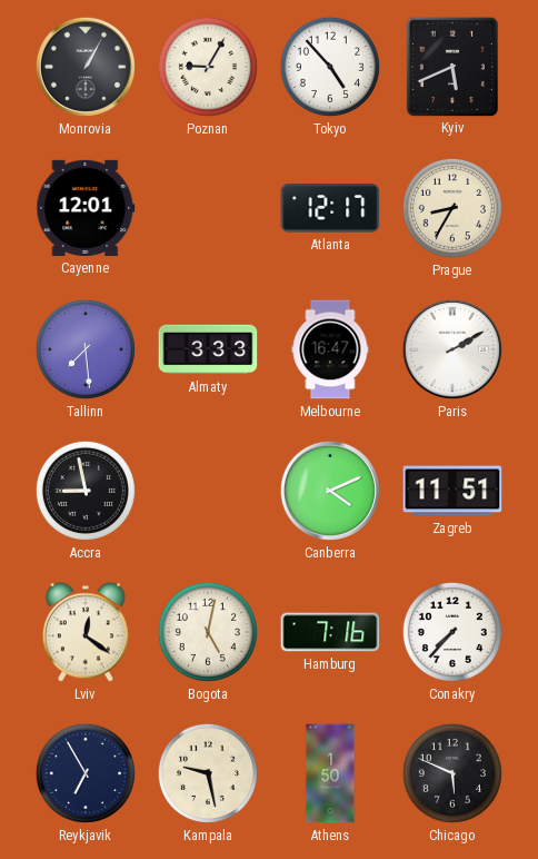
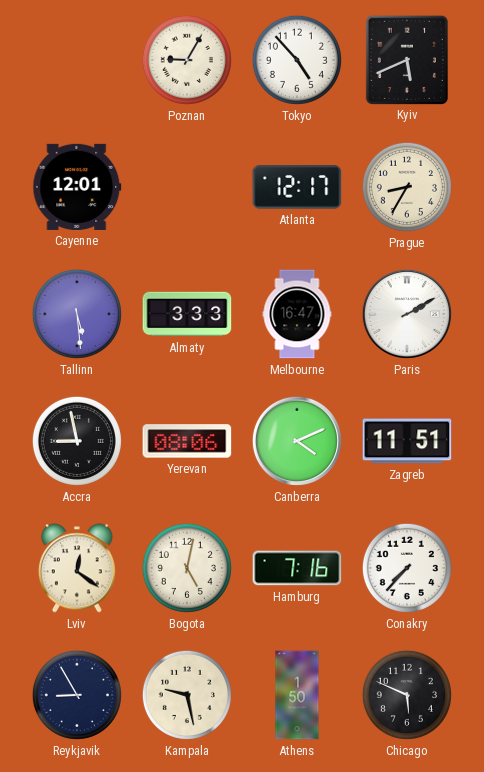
Monrovia: 1:05 -> none
Tallinn: 7:29 -> 5:29
Yerevan: none -> 08:06
Reykjavik: 6:55 -> 8:55
